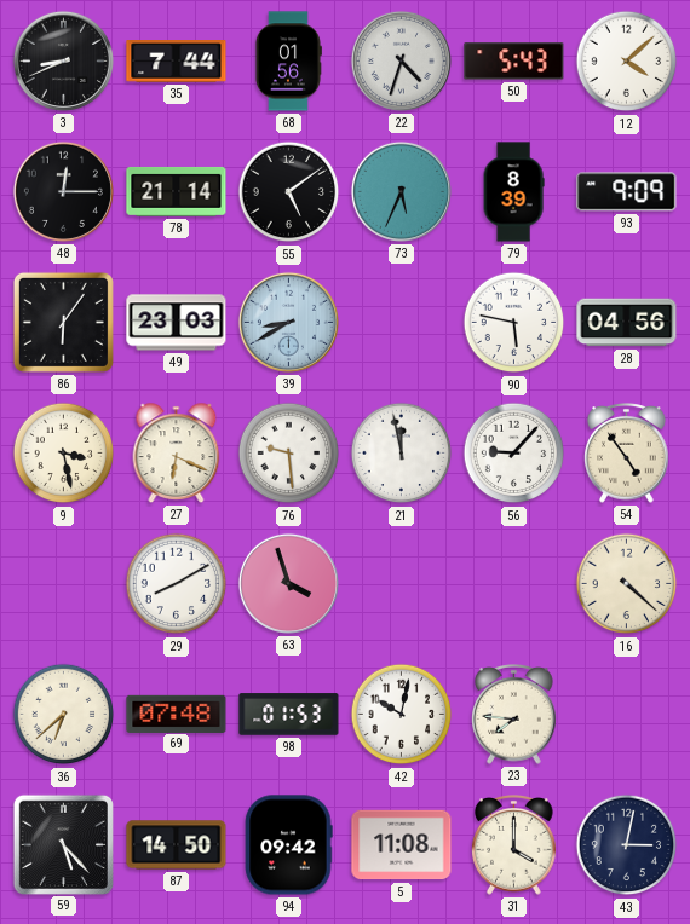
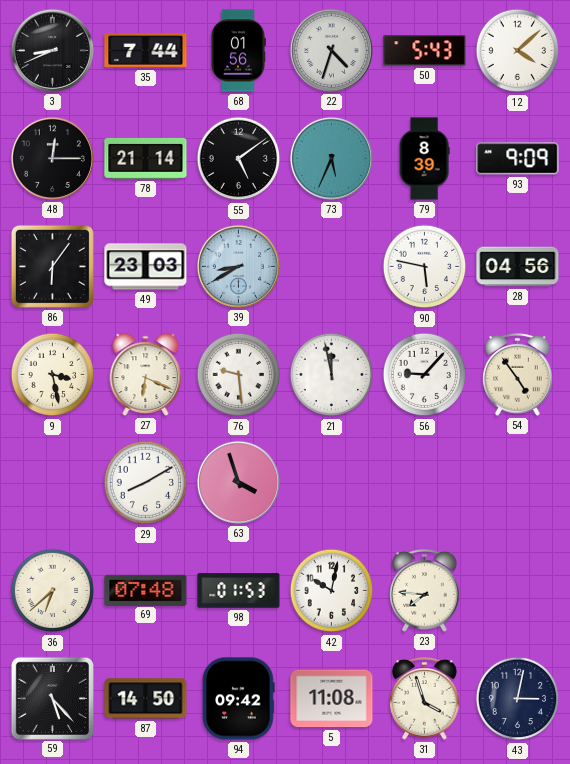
16: 4:22 -> none
31: 4:00 -> 3:57
